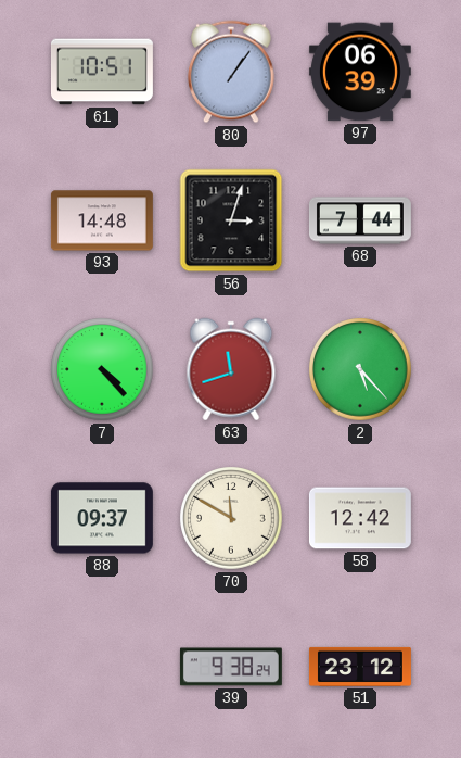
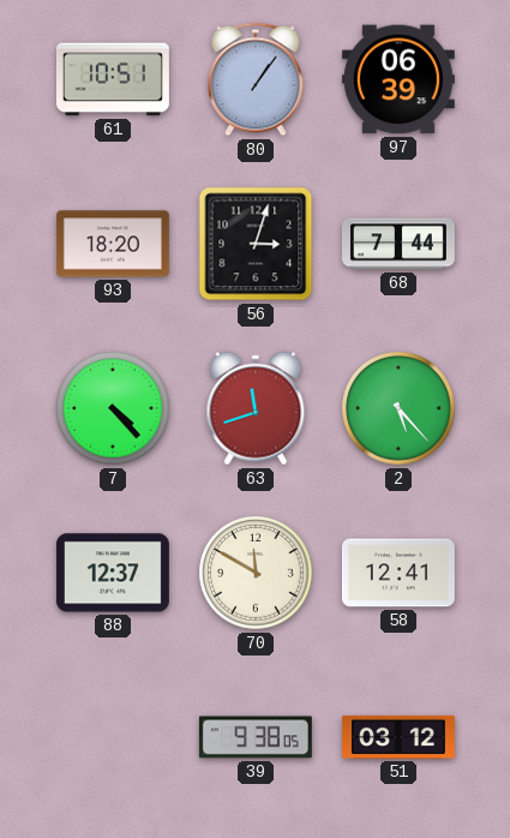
93: 14:48 -> 18:20
88: 09:37 -> 12:37
58: 12:42 -> 12:41
39: 9:38:24 -> 9:38:05
51: 23:12 -> 03:12
